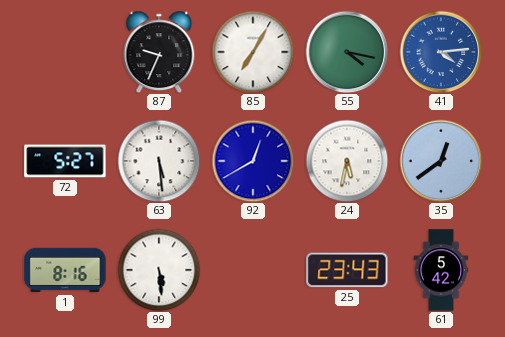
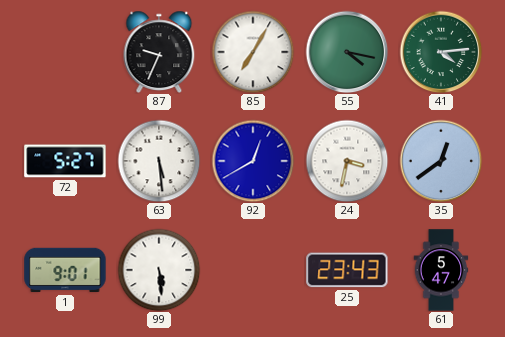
41 dial: blue -> green
24: 5:32 -> 3:32
1: 8:16 -> 9:01
61: 5:42 -> 5:47
